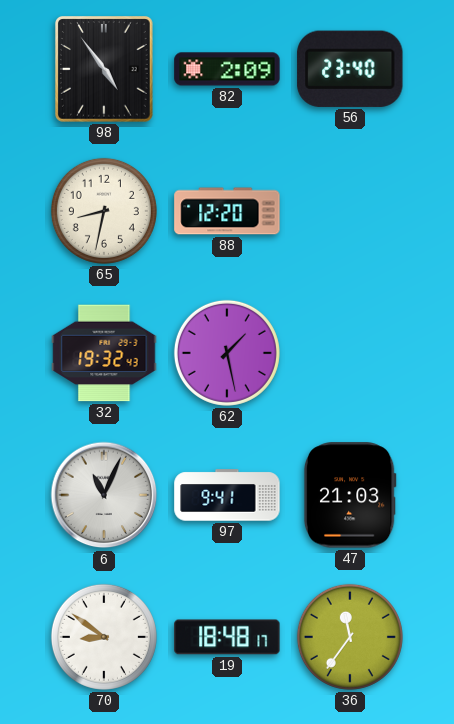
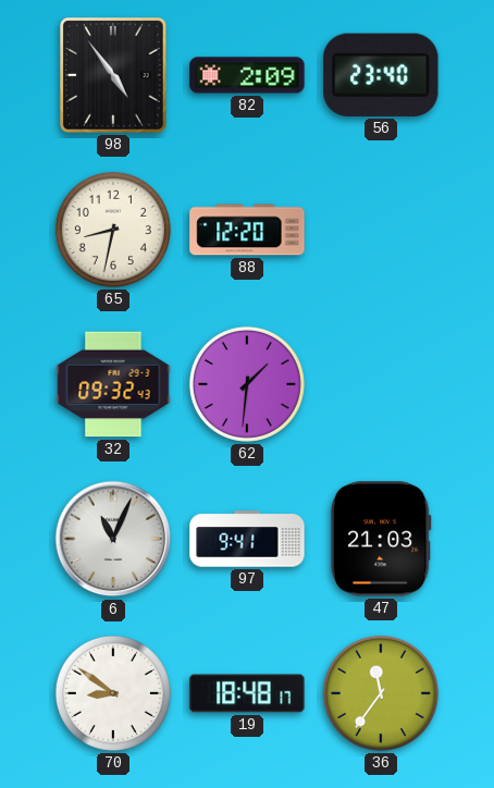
32: 19:32 -> 09:32
62: 1:28 -> 1:31
